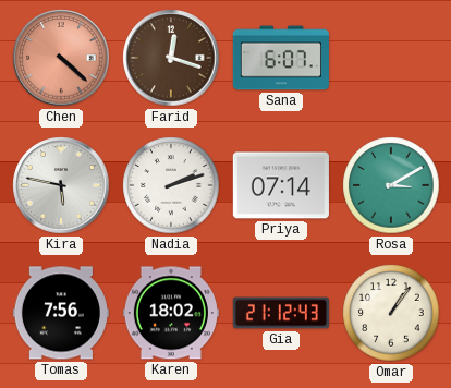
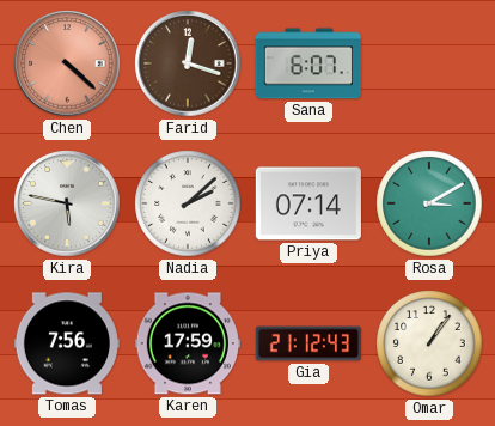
Nadia: 2:12 -> 2:08
Karen: 18:02 -> 17:59
